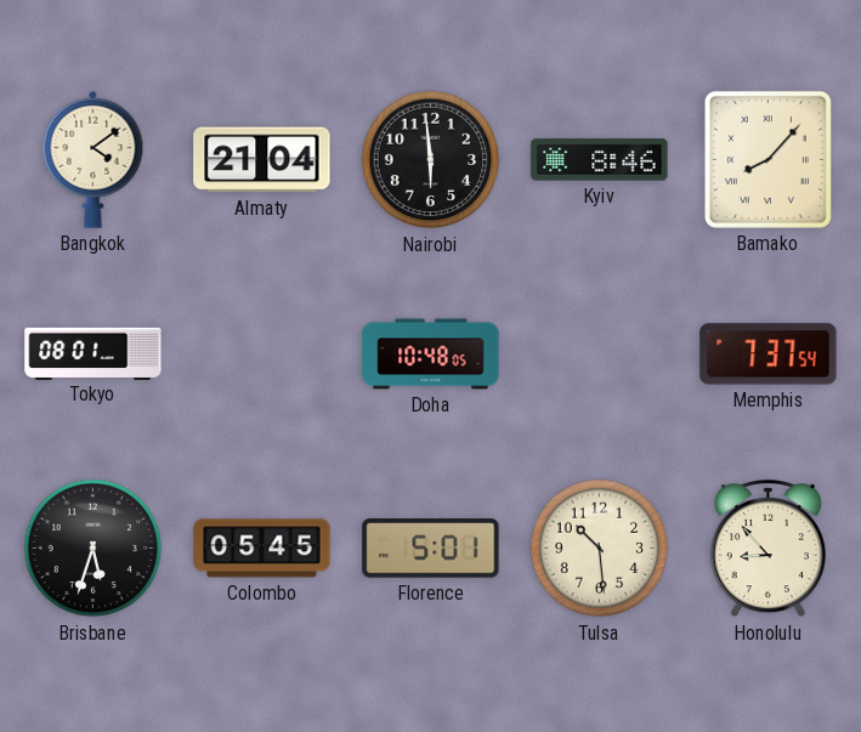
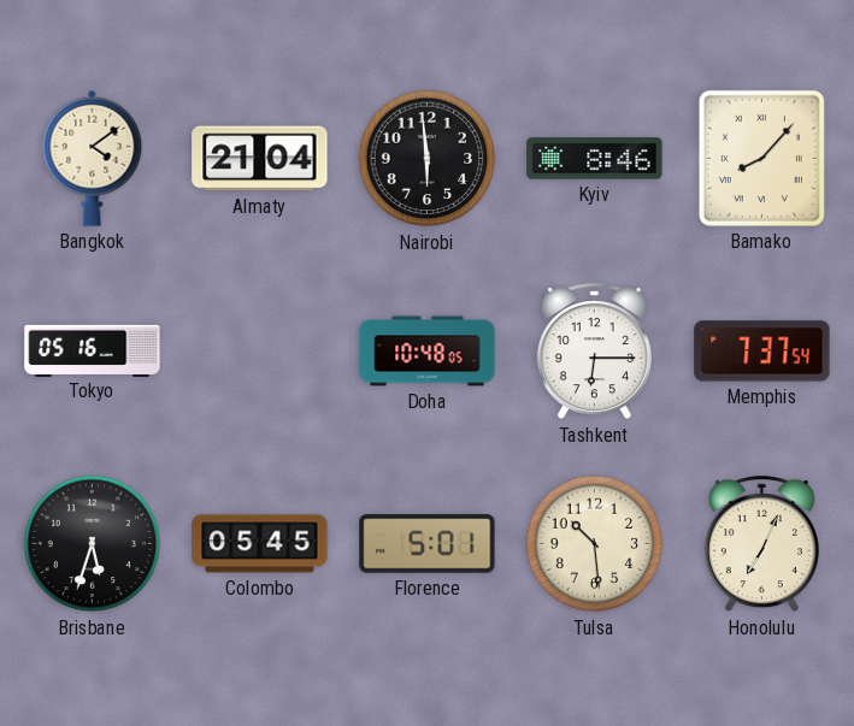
Tokyo: 08:01 -> 05:16
Tashkent: none -> 6:15
Honolulu: 8:53 -> 7:04
